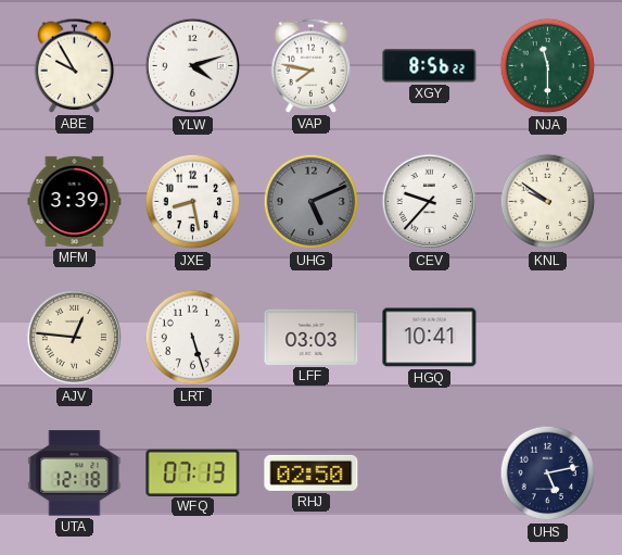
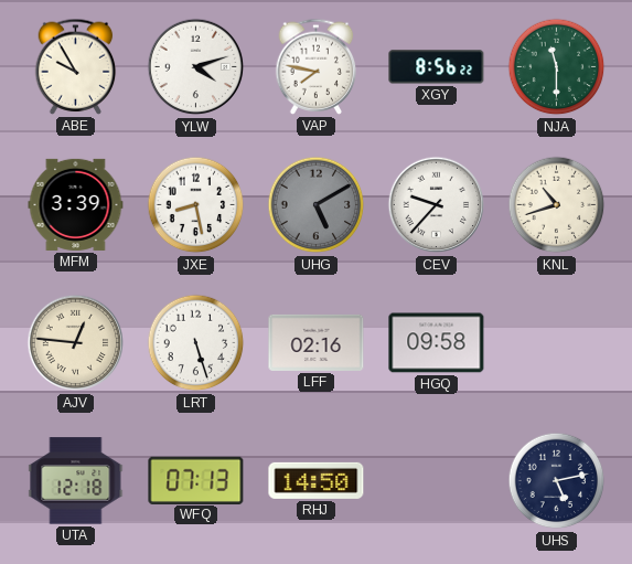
UHG: 5:11 -> 5:10
KNL: 9:51 -> 10:42
LFF: 03:03 -> 02:16
HGQ: 10:41 -> 09:58
RHJ: 02:50 -> 14:50
